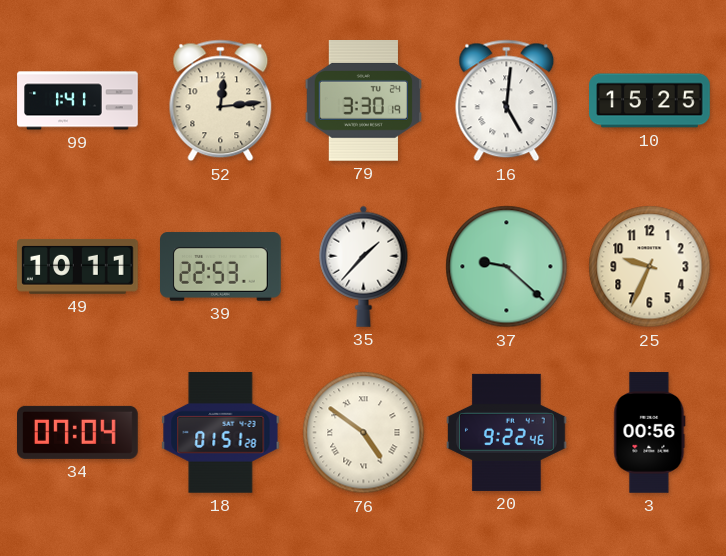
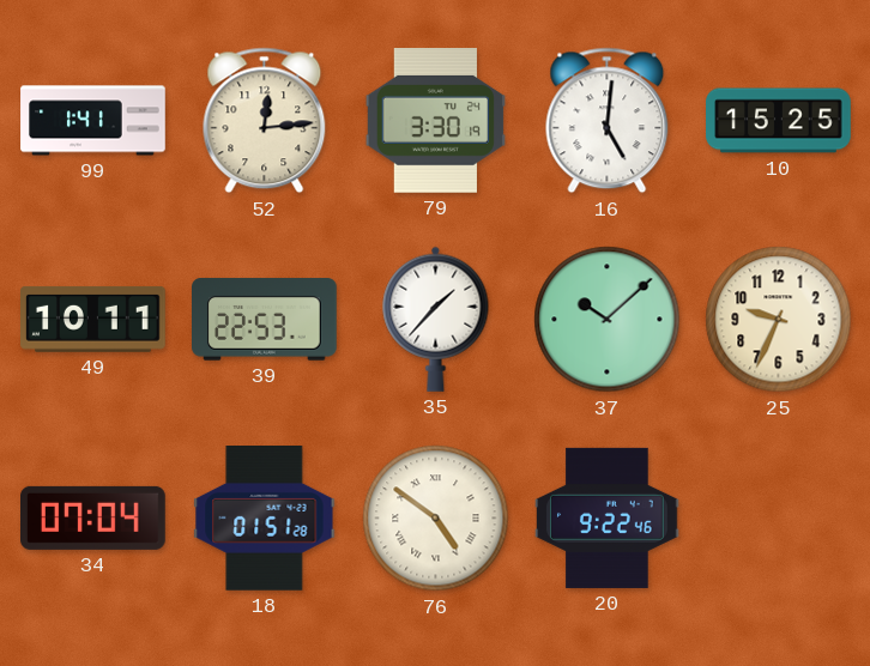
37: 9:22 -> 10:08
3: 00:56 -> none
